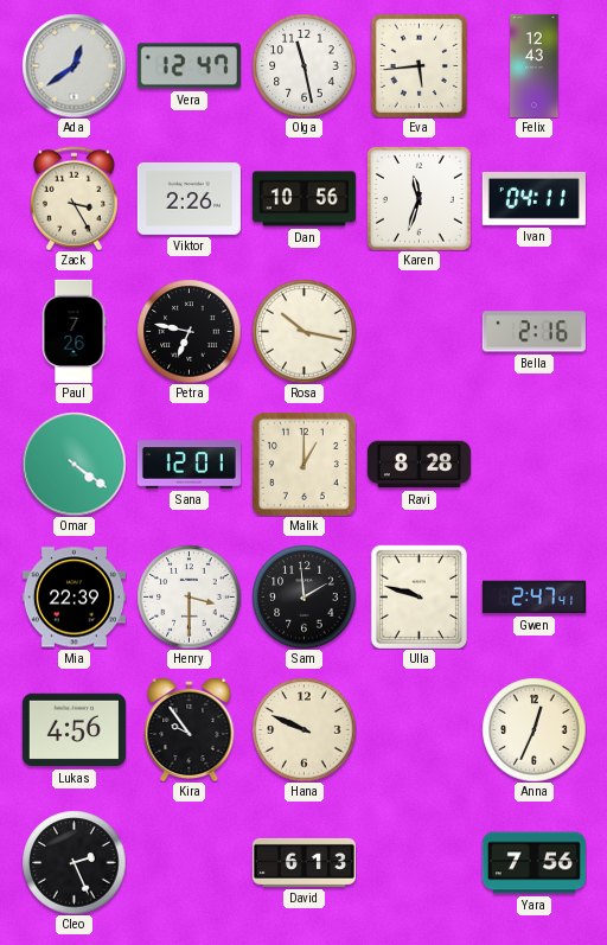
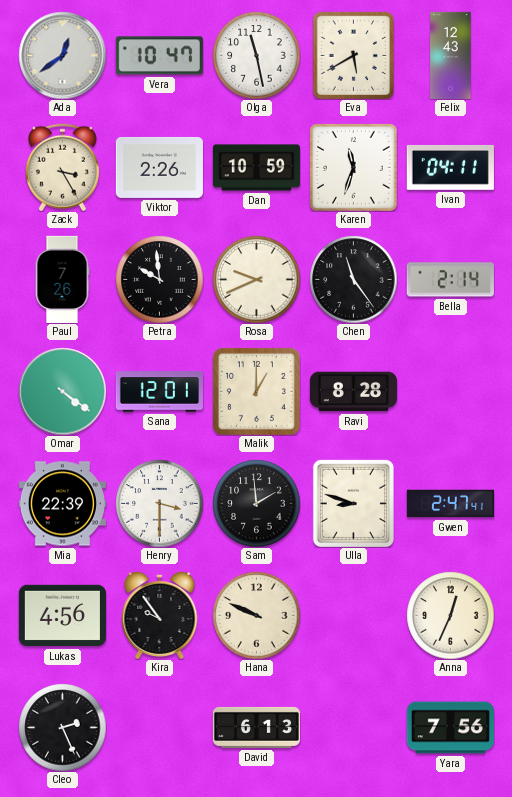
Vera: 12:47 -> 10:47
Eva: 5:44 -> 5:40
Dan: 10:56 -> 10:59
Petra: 6:47 -> 9:59
Rosa: 10:17 -> 9:41
Chen: none -> 11:24
Bella: 2:16 -> 2:14
Ulla: 9:48 -> 8:48
